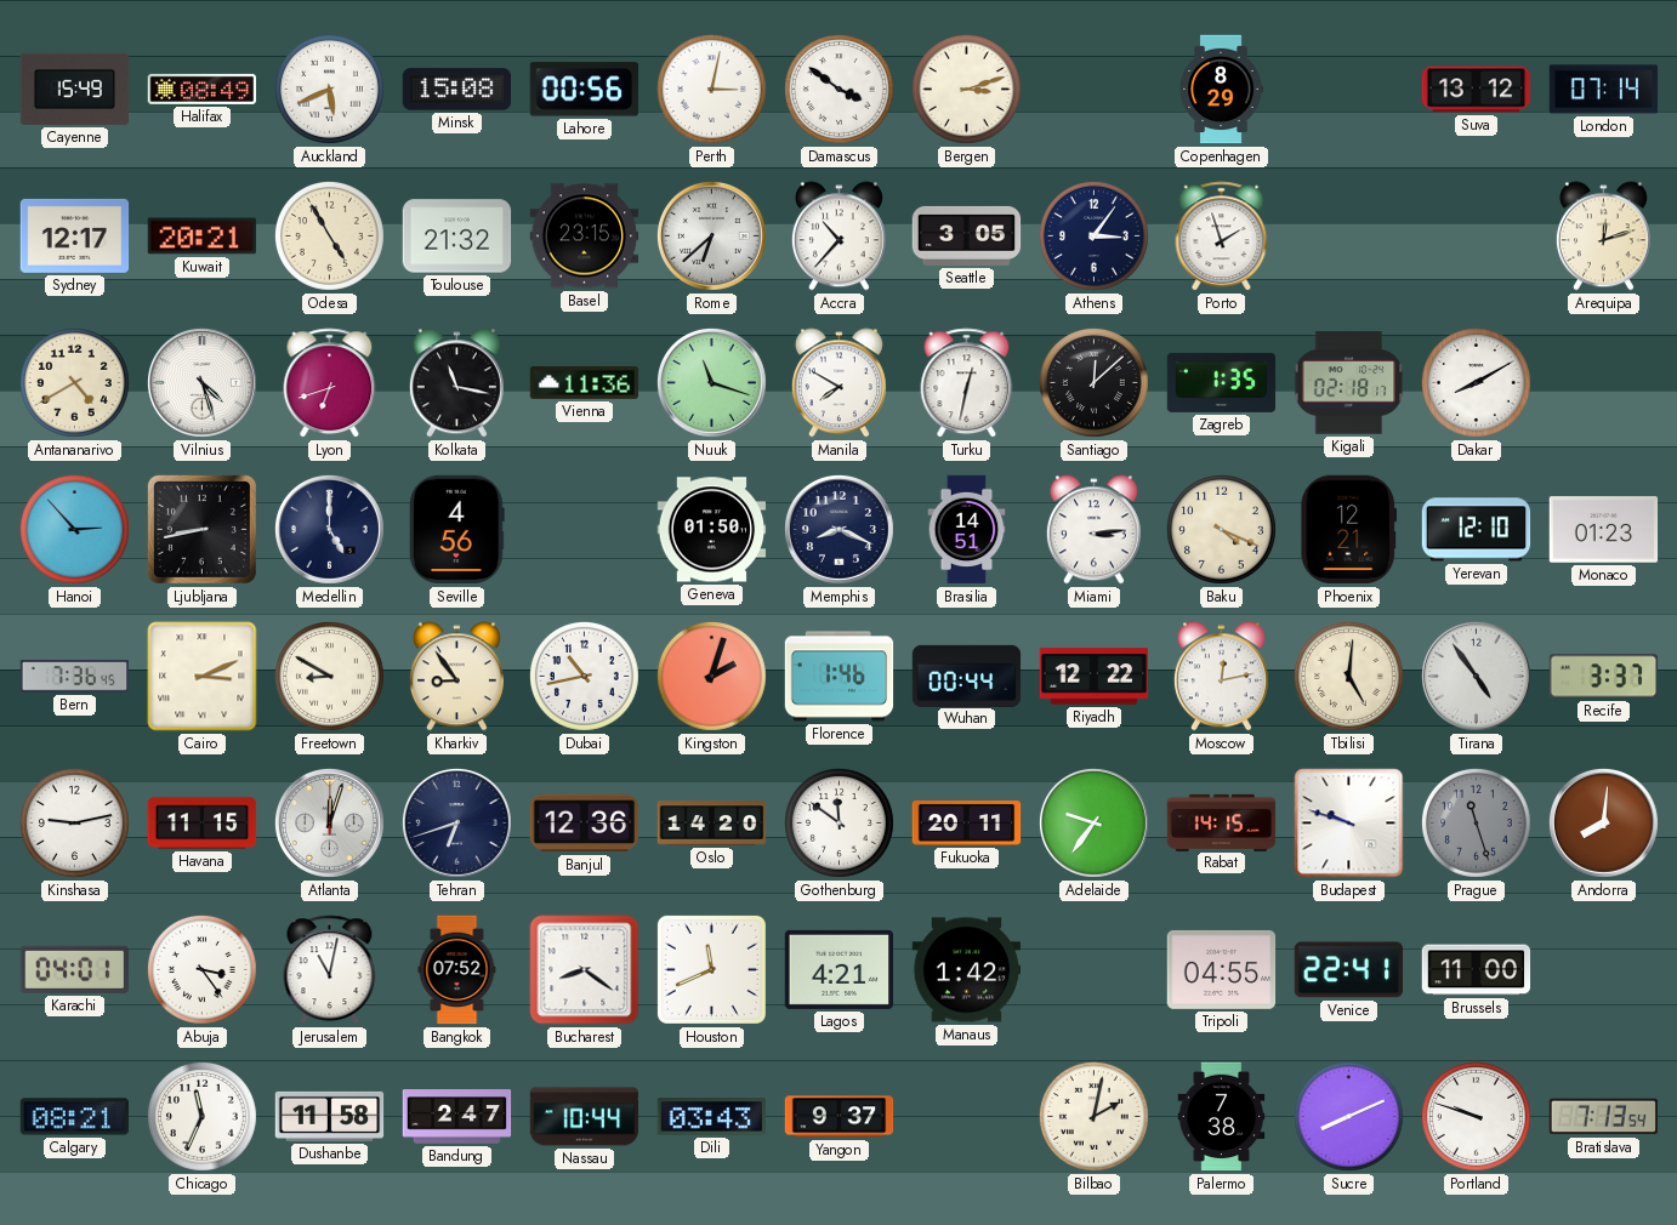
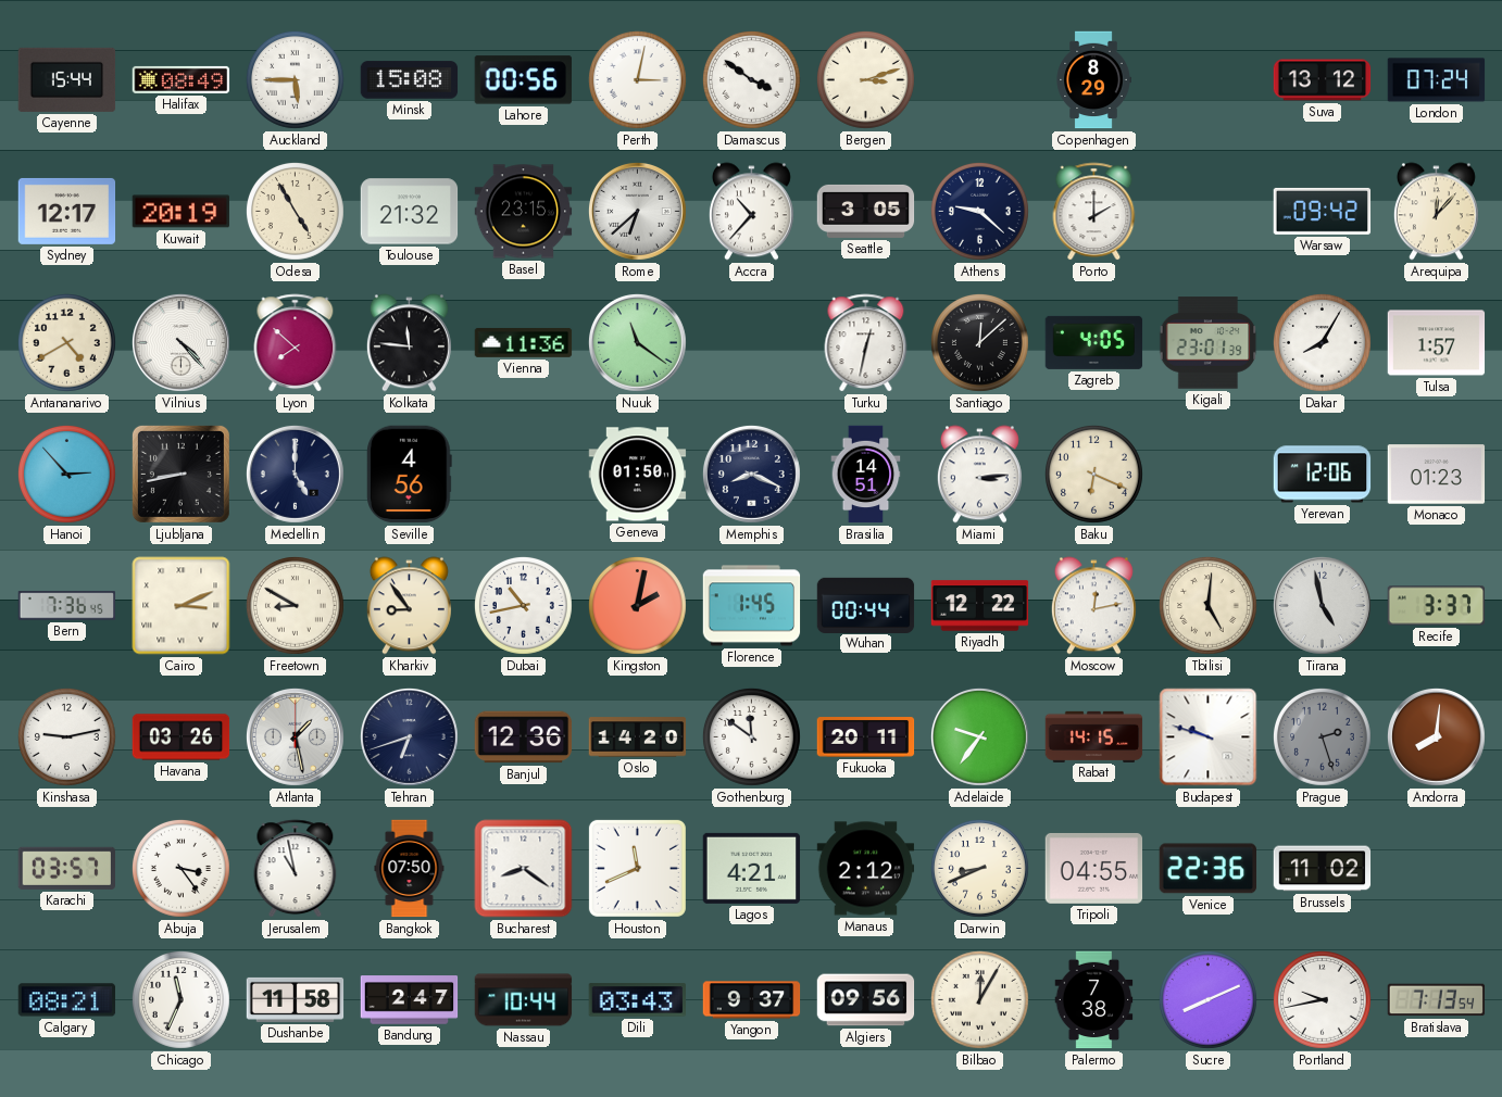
Cayenne: 15:49 -> 15:44
Auckland: 5:41 -> 5:45
London: 07:14 -> 07:24
Kuwait: 20:21 -> 20:19
Athens: 3:06 -> 9:22
Porto: 1:57 -> 2:00
Warsaw: none -> 09:42
Arequipa: 12:12 -> 12:07
Vilnius: 4:27 -> 4:23
Lyon: 6:42 -> 7:52
Kolkata: 11:17 -> 11:46
Nuuk: 11:18 -> 11:21
Manila: 7:50 -> none
Zagreb: 1:35 -> 4:05
Kigali: 02:18 -> 23:01
Dakar: 8:10 -> 8:05
Tulsa: none -> 1:57
Baku: 4:19 -> 6:19
Phoenix: 12:21 -> none
Yerevan: 12:10 -> 12:06
Kingston: 2:03 -> 2:02
Florence: 1:46 -> 1:45
Tirana: 4:54 -> 4:58
Havana: 11:15 -> 03:26
Atlanta: 12:03 -> 1:28
Prague: 11:27 -> 2:27
Karachi: 04:01 -> 03:57
Jerusalem: 11:02 -> 10:58
Bangkok: 07:52 -> 07:50
Manaus: 1:42 -> 2:12
Darwin: none -> 8:41
Venice: 22:41 -> 22:36
Brussels: 11:00 -> 11:02
Algiers: none -> 09:56
Bilbao: 2:02 -> 12:05
Portland: 9:48 -> 9:43
